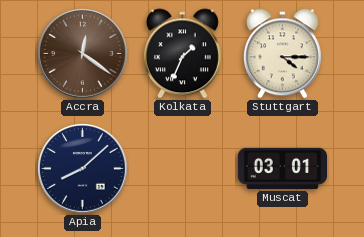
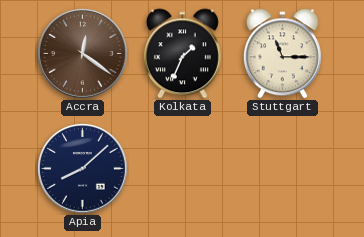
Stuttgart: 4:15 -> 11:15
Muscat: 03:01 -> none
